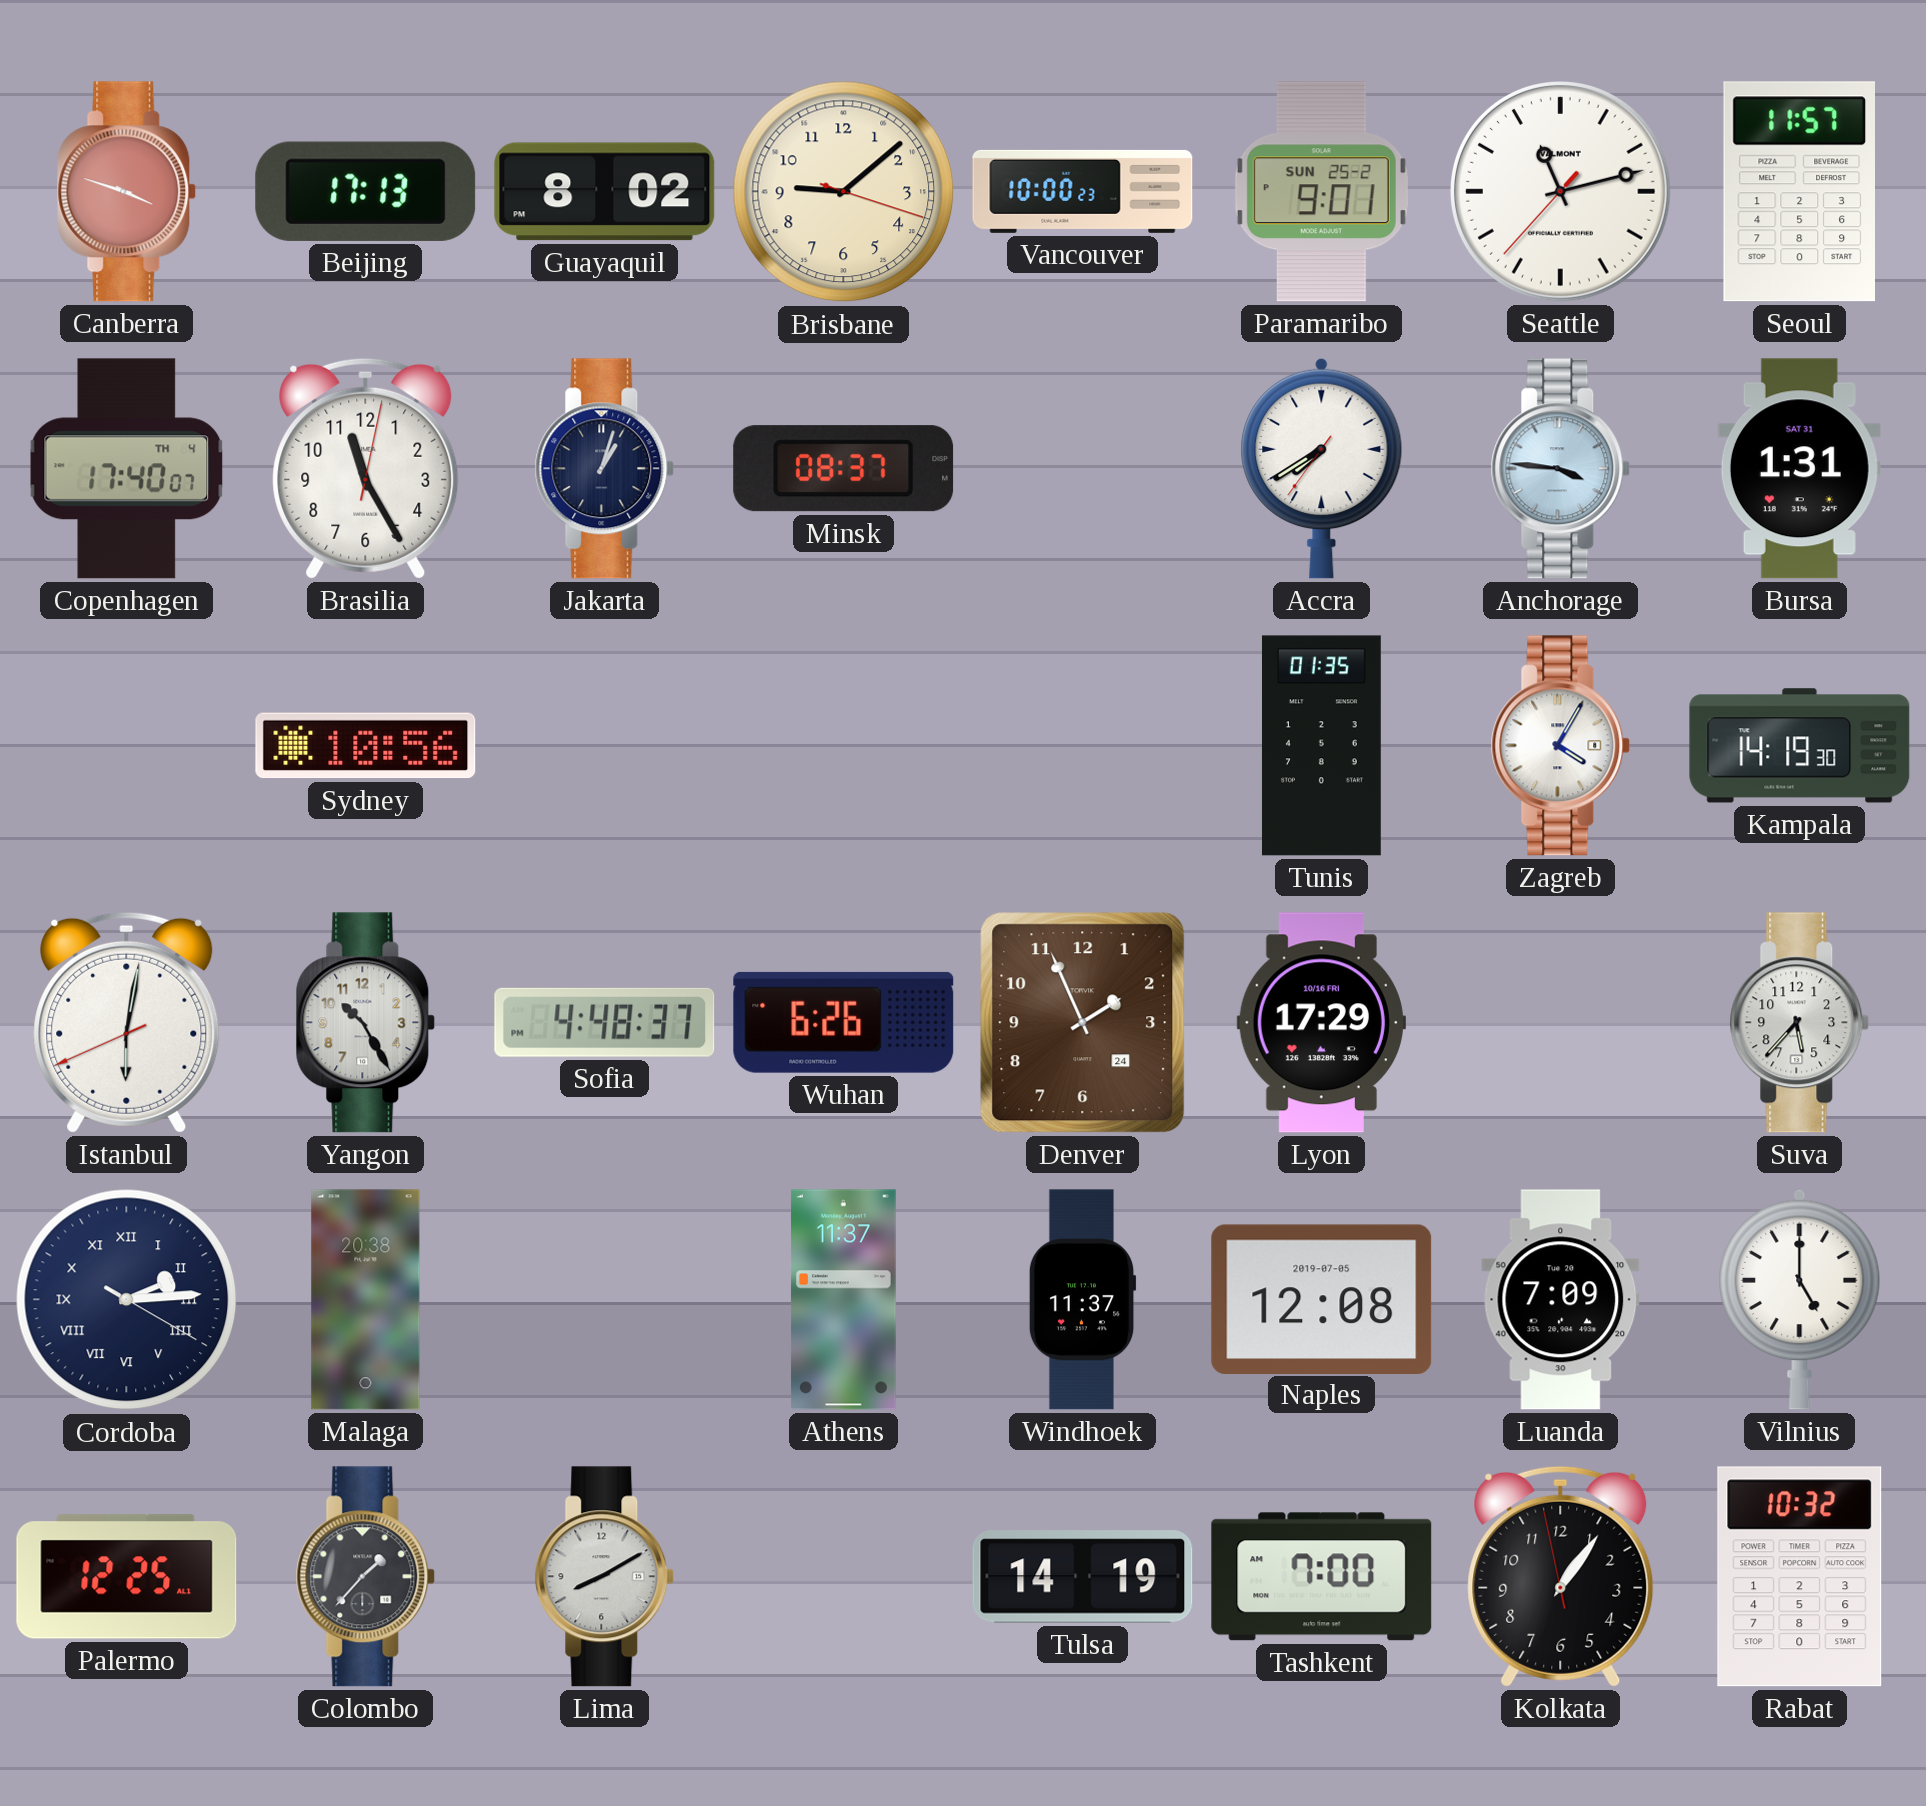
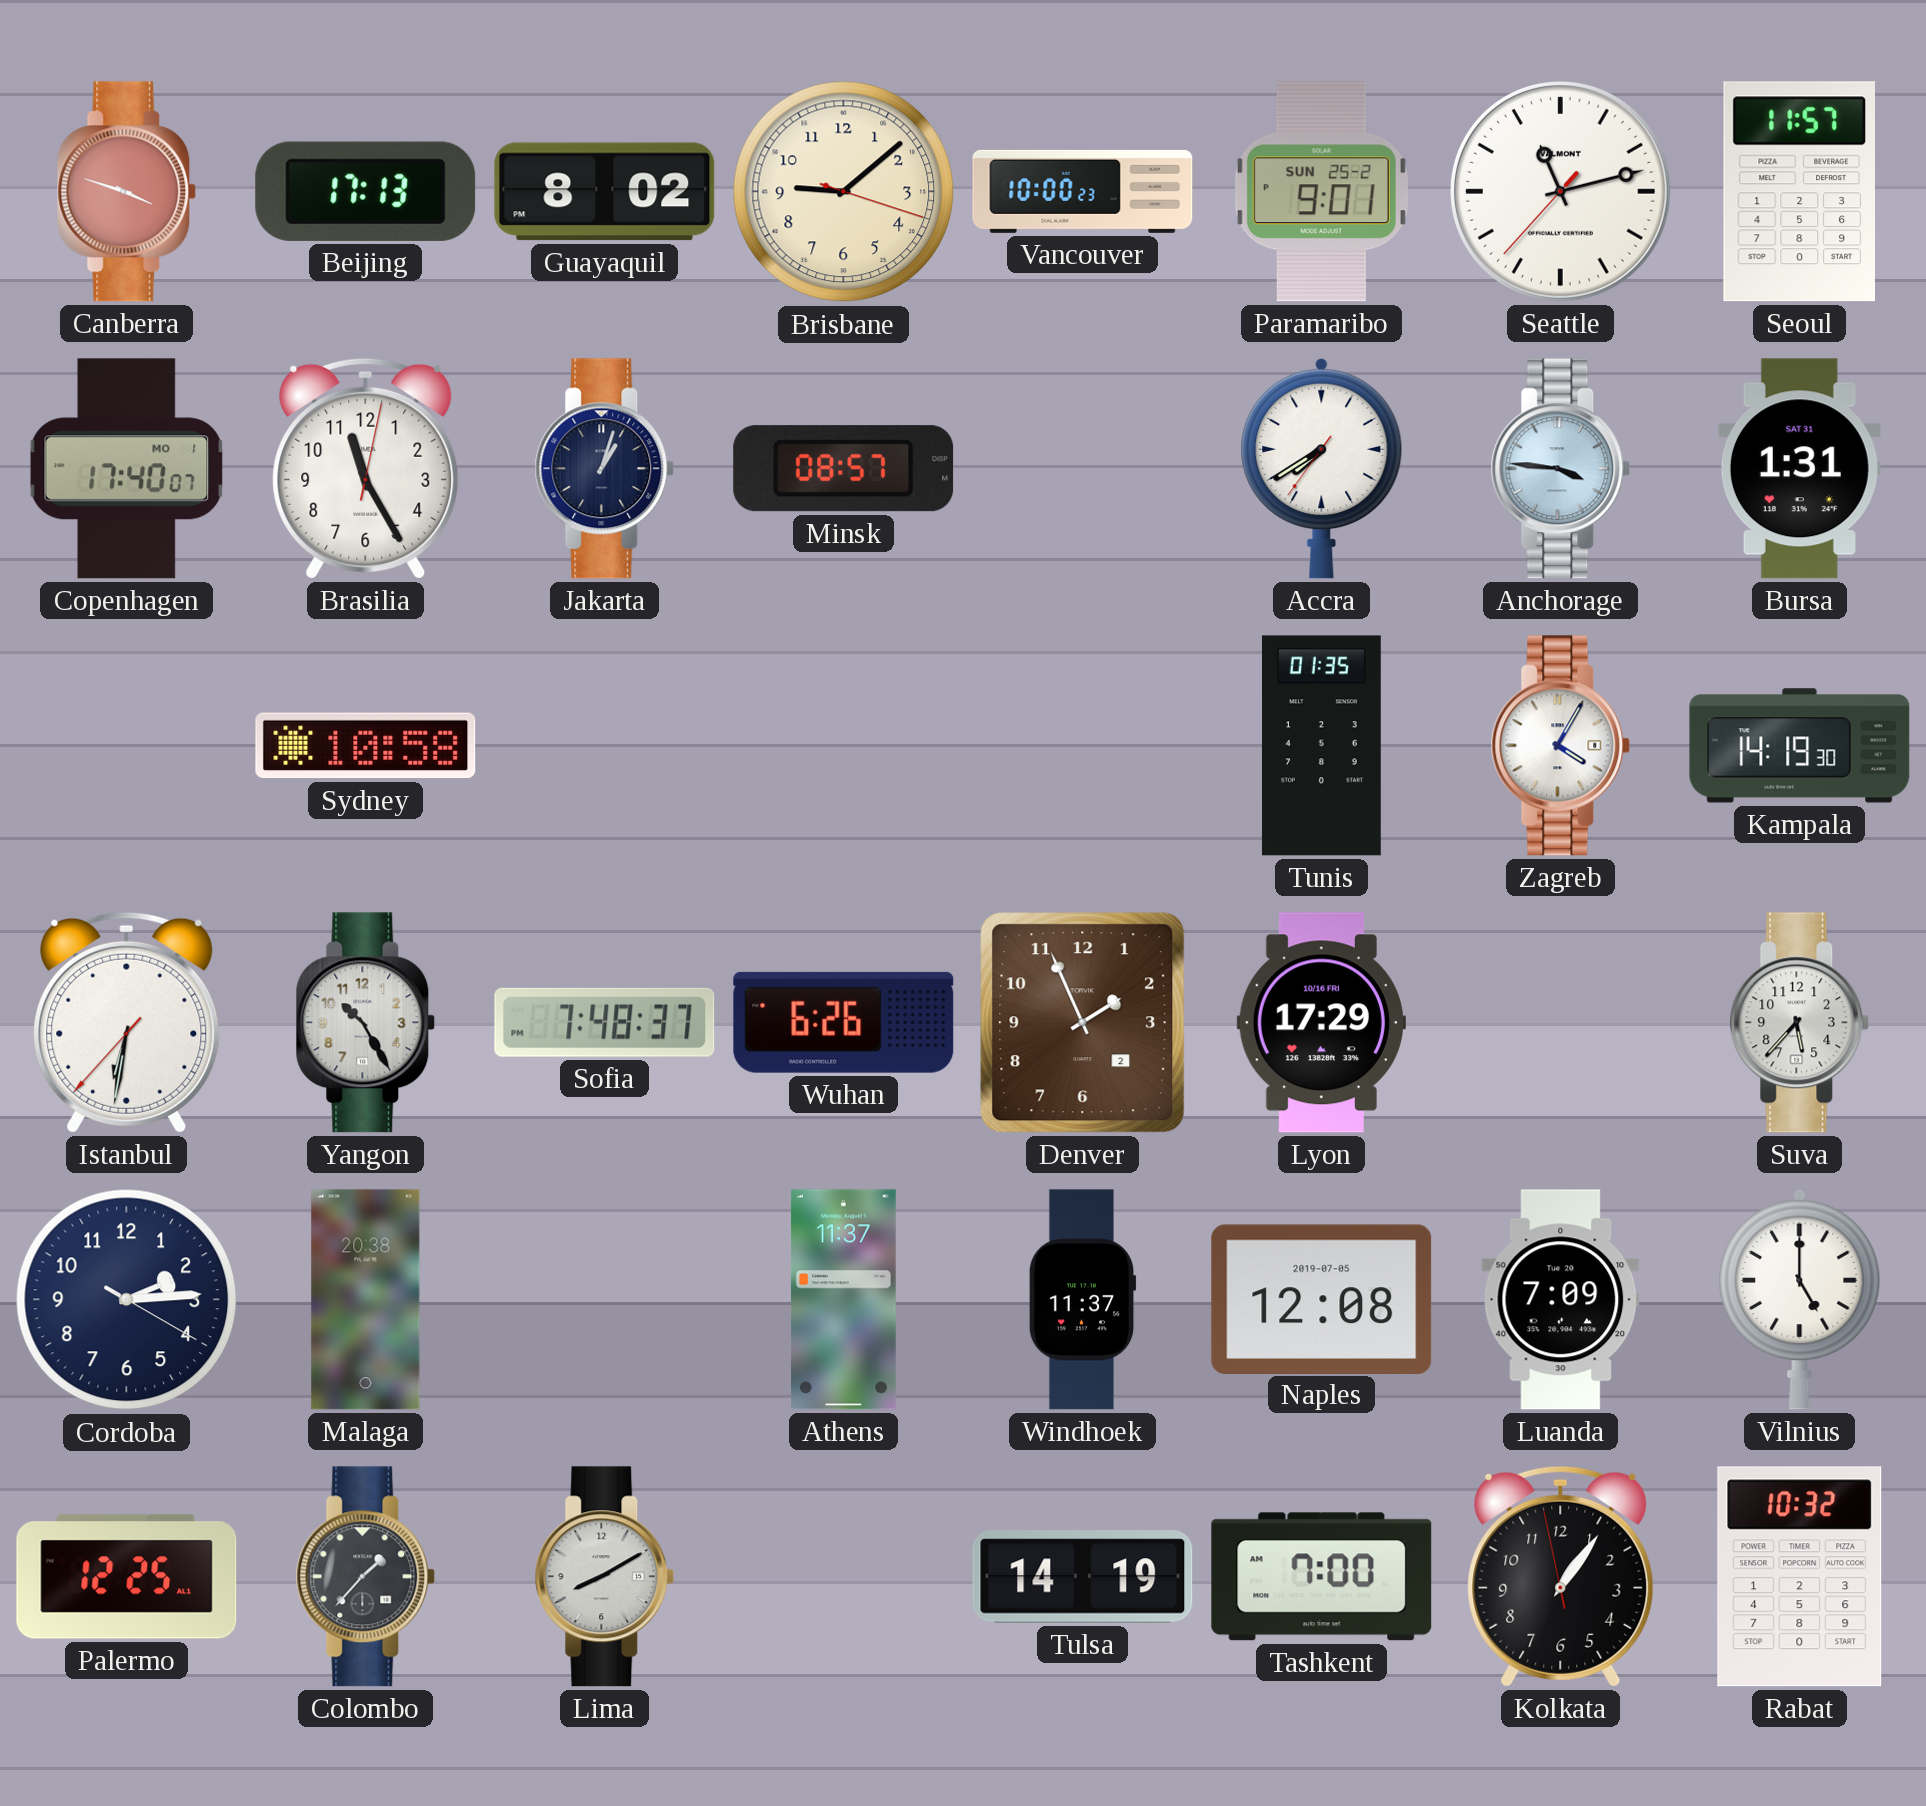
Copenhagen date: TH 4 -> MO 1
Minsk: 08:37 -> 08:57
Sydney: 10:56 -> 10:58
Istanbul: 6:01 -> 6:31
Sofia: 4:48 -> 7:48
Denver date: 24 -> 2
Cordoba numerals: Roman -> Arabic
